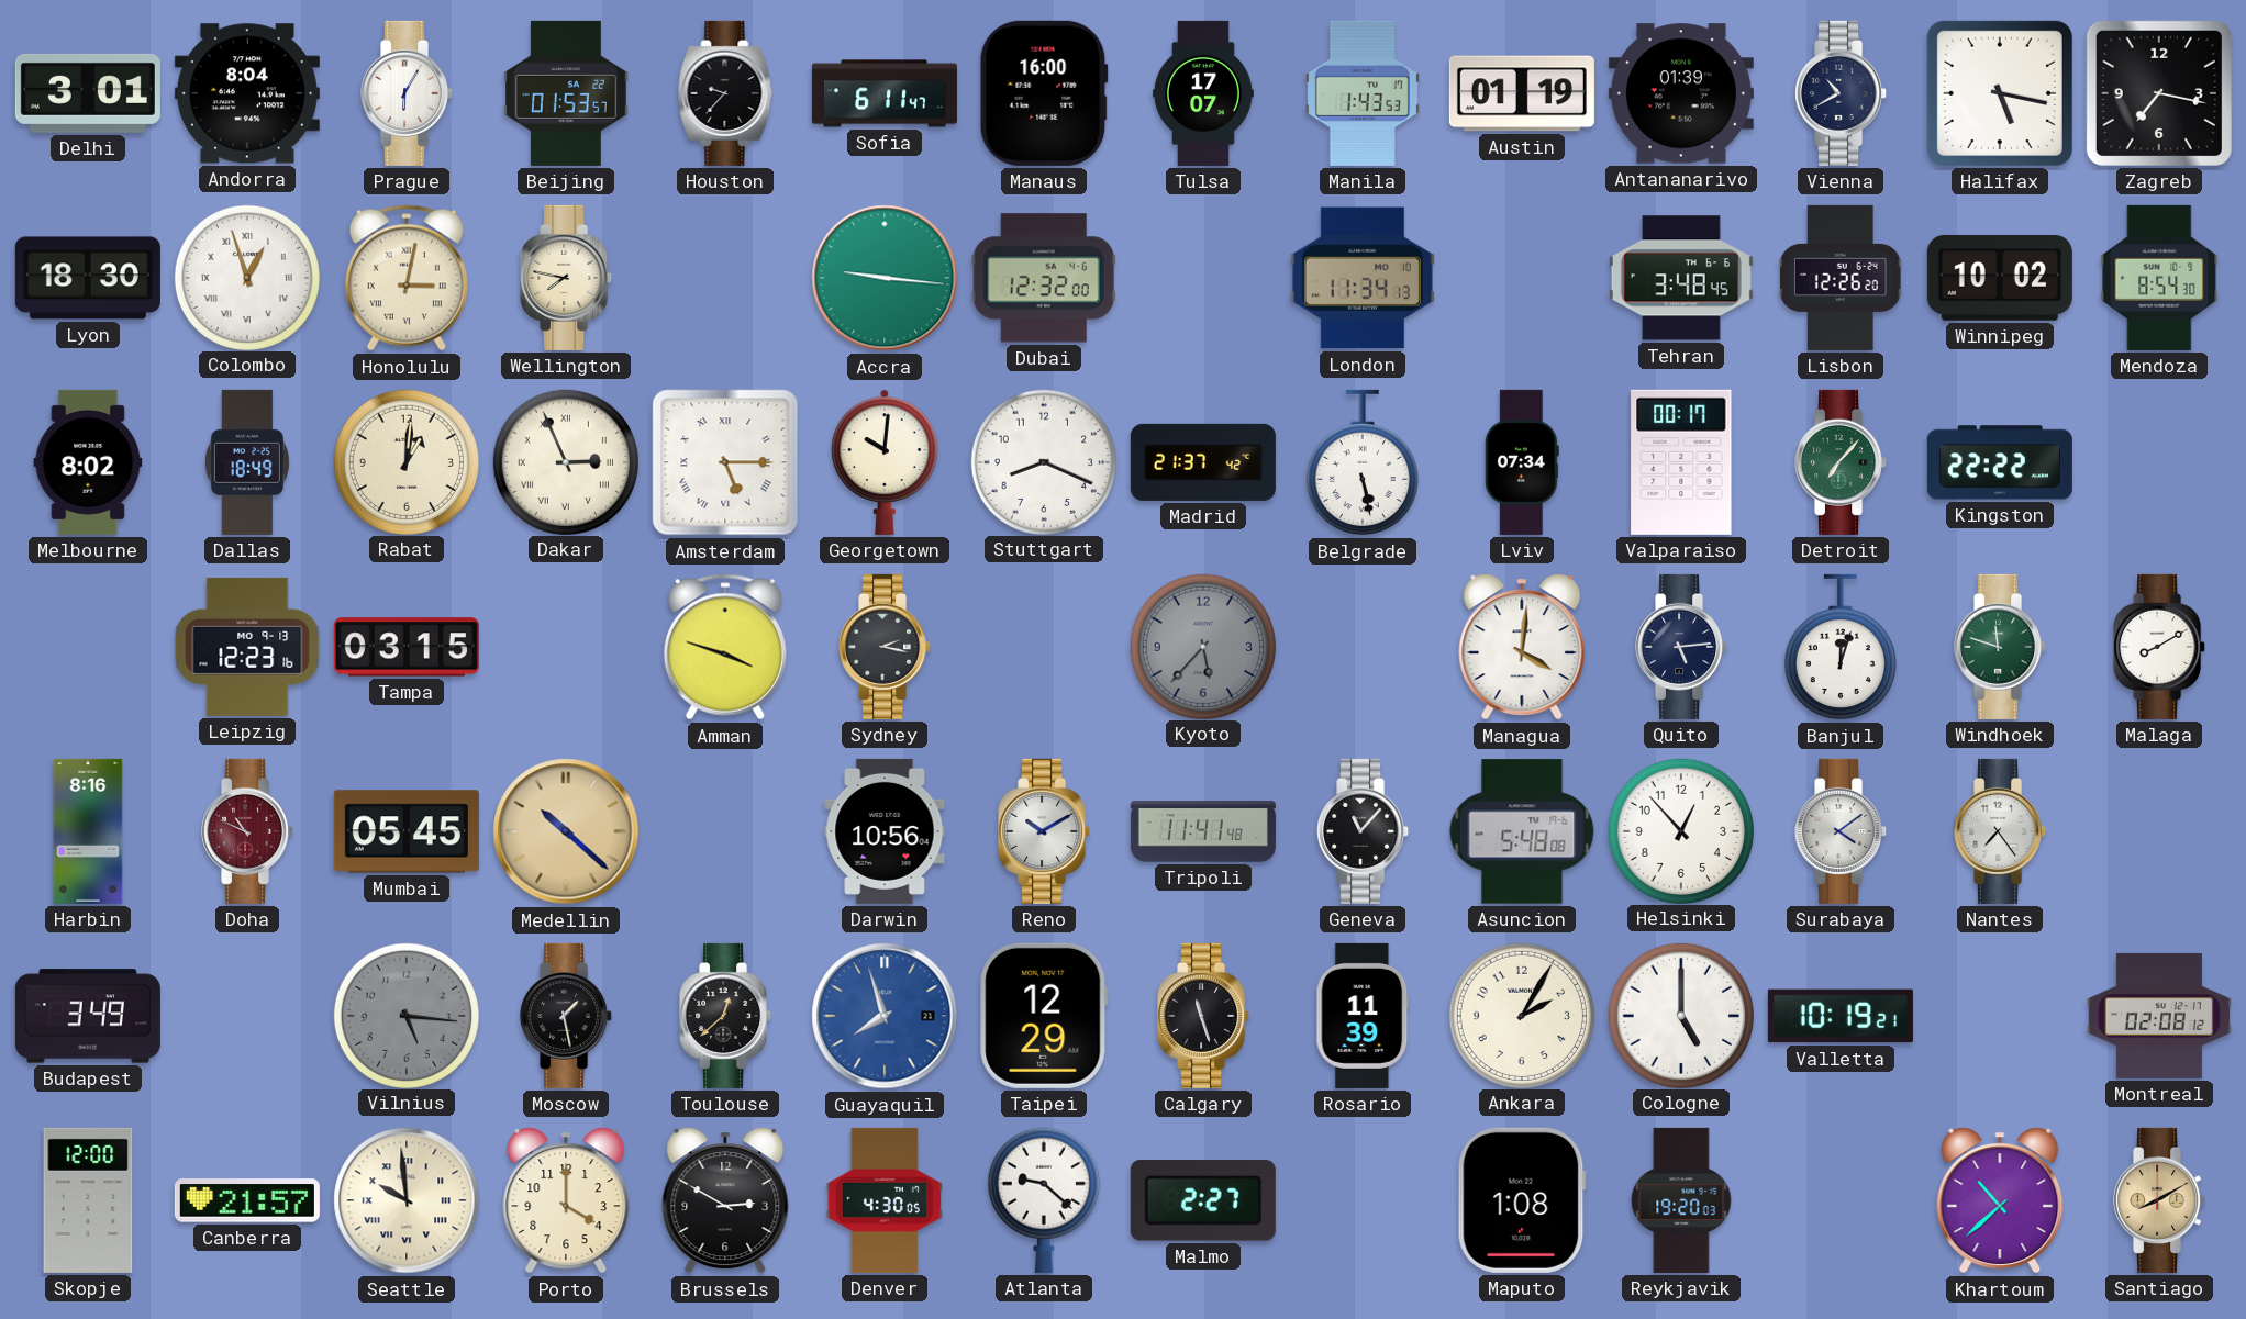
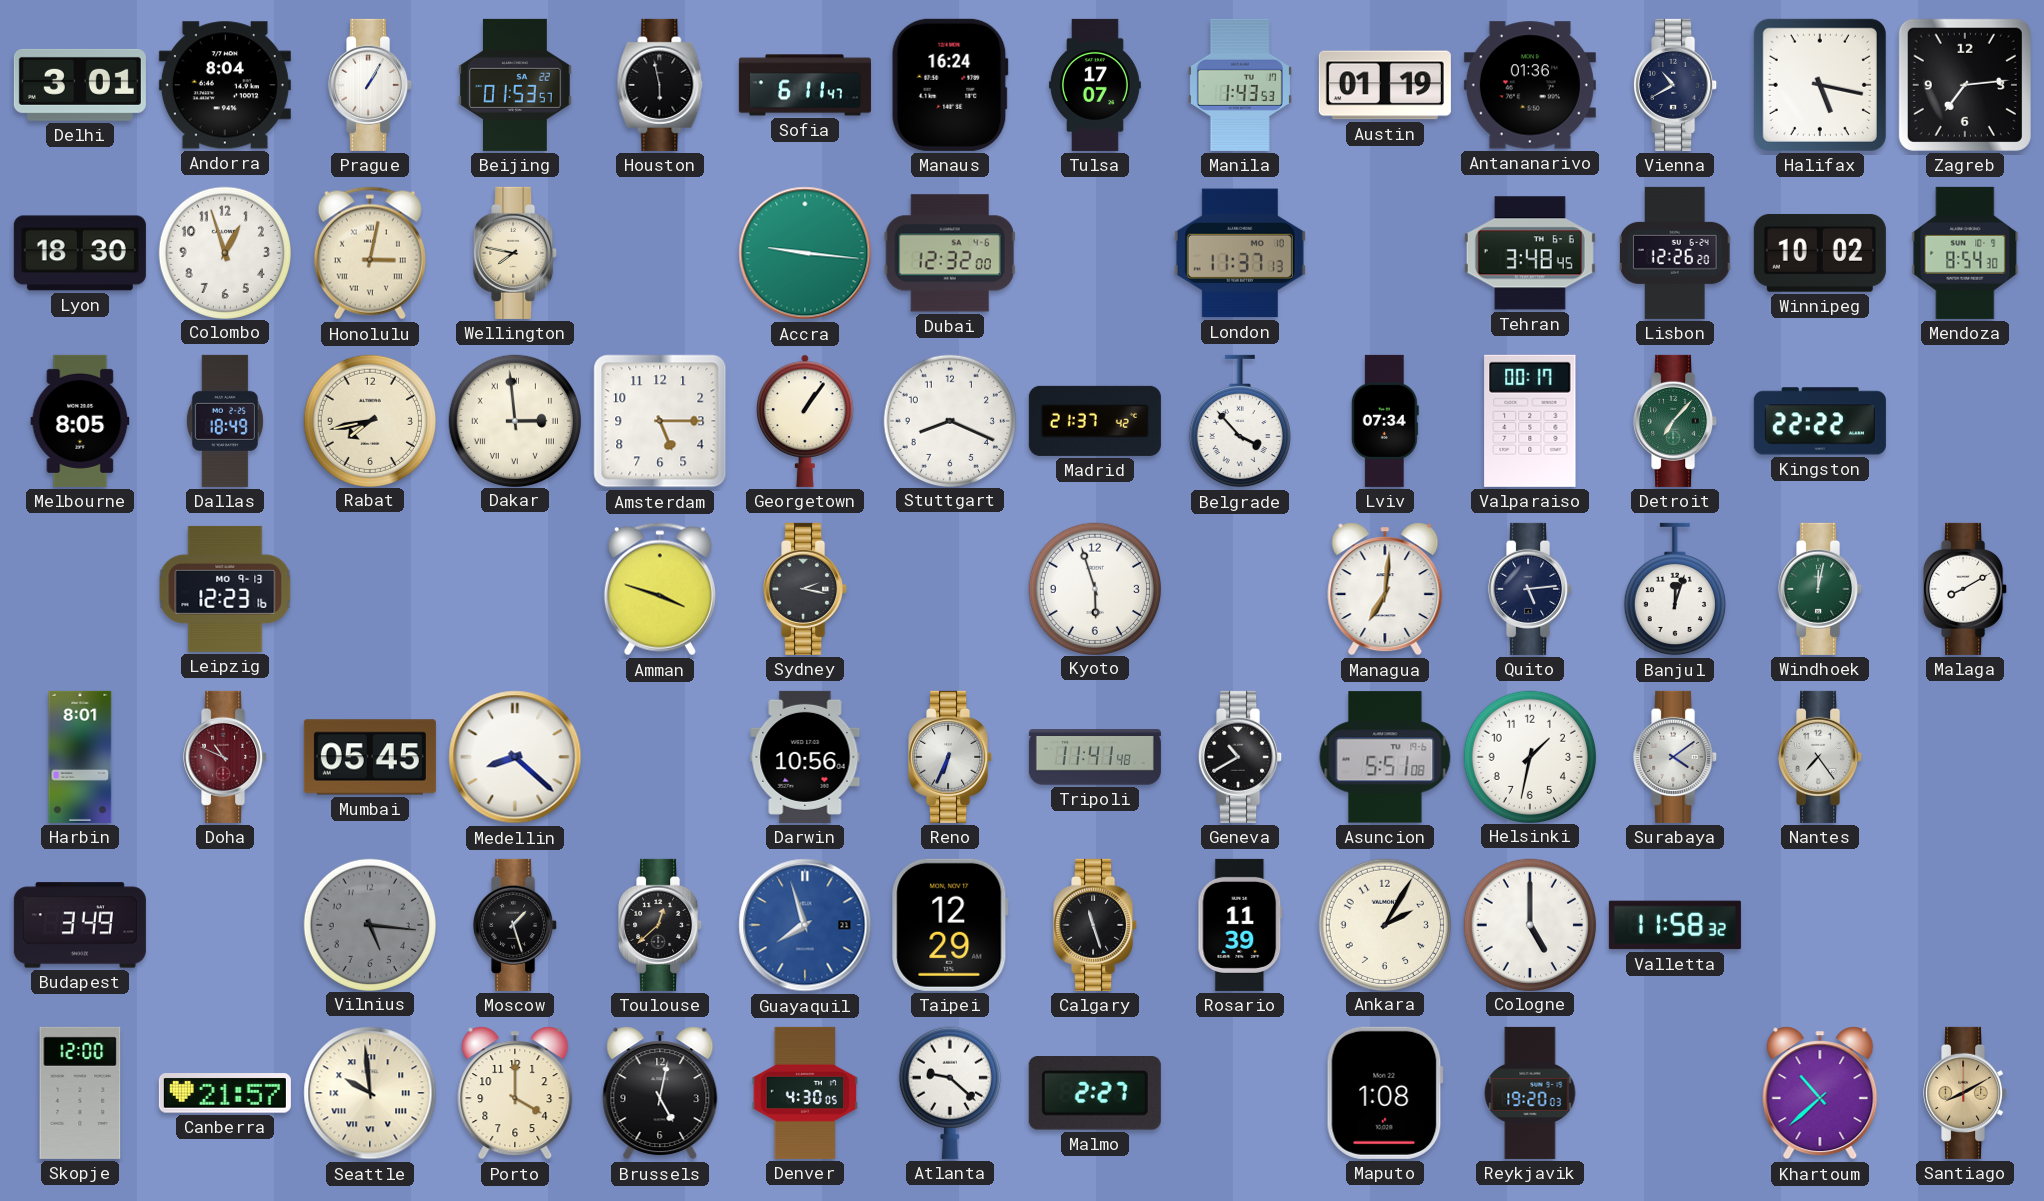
Prague: 6:05 -> 1:05
Houston: 9:37 -> 5:58
Manaus: 16:00 -> 16:24
Antananarivo: 01:39 -> 01:36
Zagreb: 7:17 -> 7:14
Colombo numerals: Roman -> Arabic
London: 11:34 -> 11:37
Melbourne: 8:02 -> 8:05
Rabat: 1:01 -> 7:43
Dakar: 2:56 -> 2:59
Amsterdam numerals: Roman -> Arabic
Georgetown: 10:01 -> 1:06
Belgrade: 5:28 -> 3:53
Tampa: 03:15 -> none
Kyoto: 5:37 -> 5:57
Kyoto dial: grey -> white
Managua: 4:01 -> 7:01
Windhoek: 11:48 -> 12:02
Harbin: 8:16 -> 8:01
Medellin: 10:22 -> 8:22
Medellin dial: champagne -> white
Reno: 10:10 -> 6:34
Geneva: 11:07 -> 10:40
Asuncion: 5:48 -> 5:51
Helsinki: 12:53 -> 1:32
Moscow: 1:28 -> 1:27
Valletta: 10:19 -> 11:58
Montreal: 02:08 -> none
Brussels: 2:50 -> 5:02
